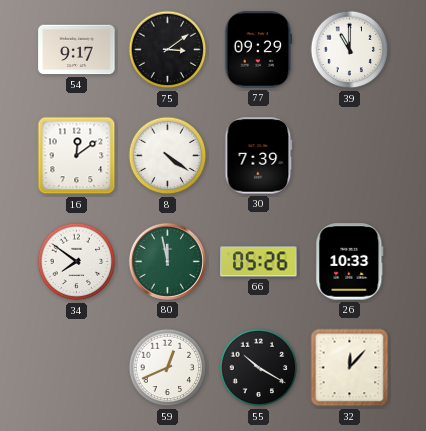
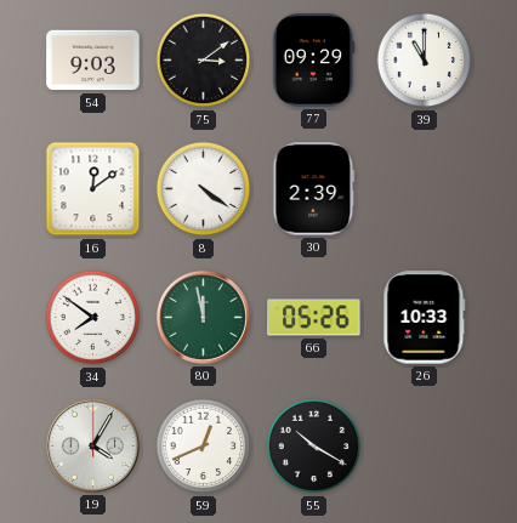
54: 9:17 -> 9:03
30: 7:39 -> 2:39
19: none -> 4:05
32: 12:07 -> none
